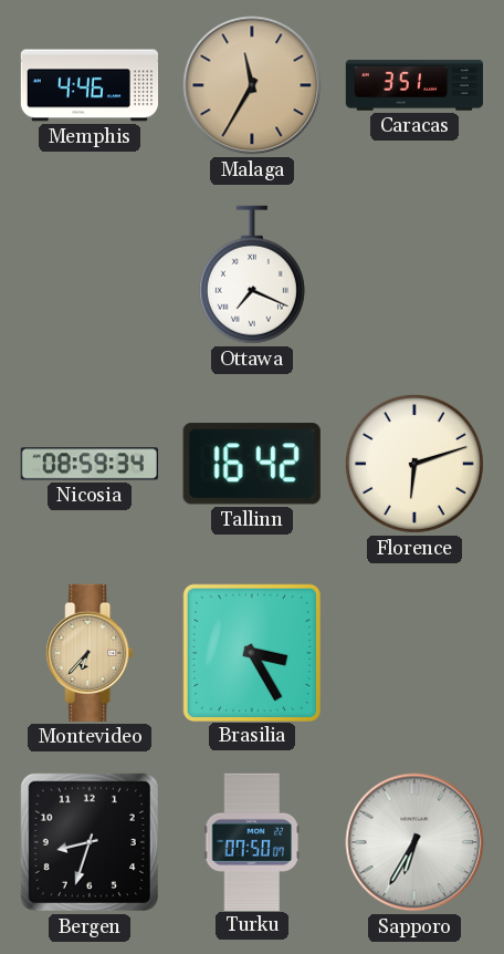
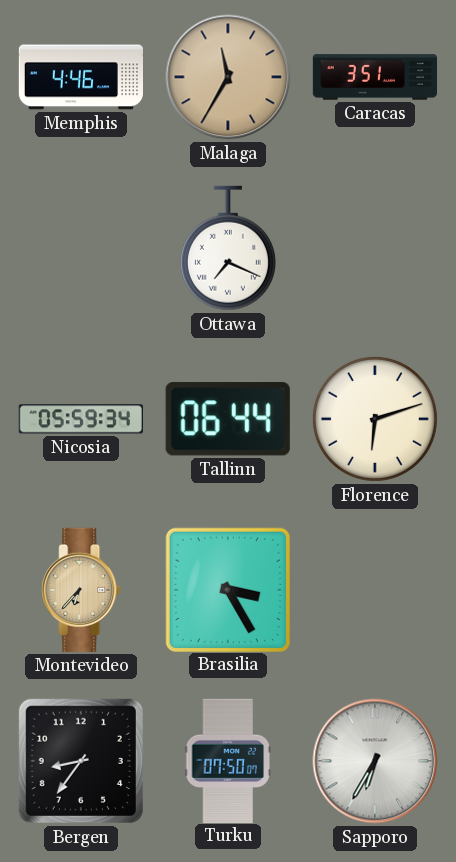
Nicosia: 08:59 -> 05:59
Tallinn: 16:42 -> 06:44
Bergen: 8:33 -> 8:36
